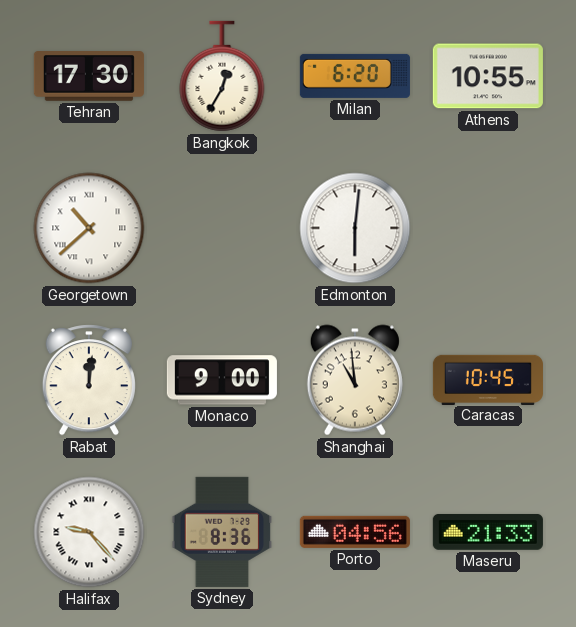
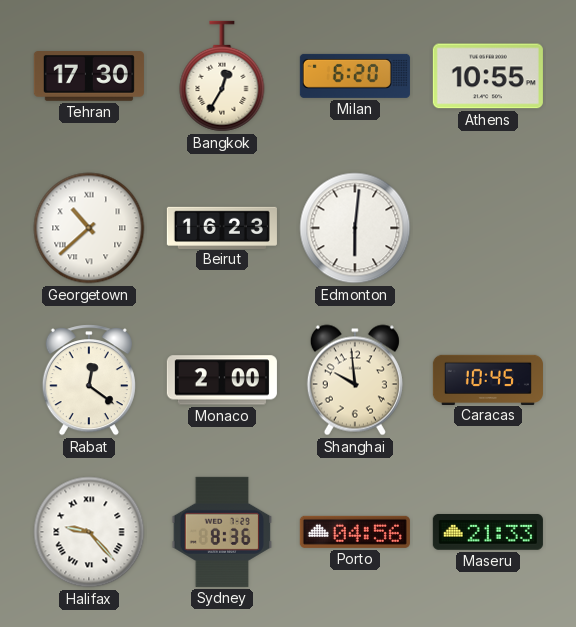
Beirut: none -> 16:23
Rabat: 12:01 -> 12:21
Monaco: 9:00 -> 2:00
Shanghai: 10:59 -> 9:59
